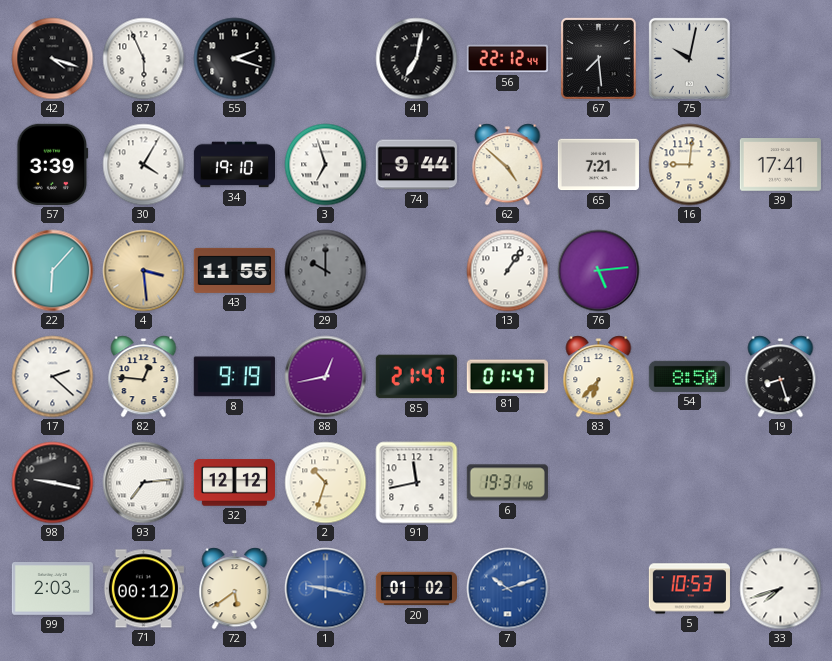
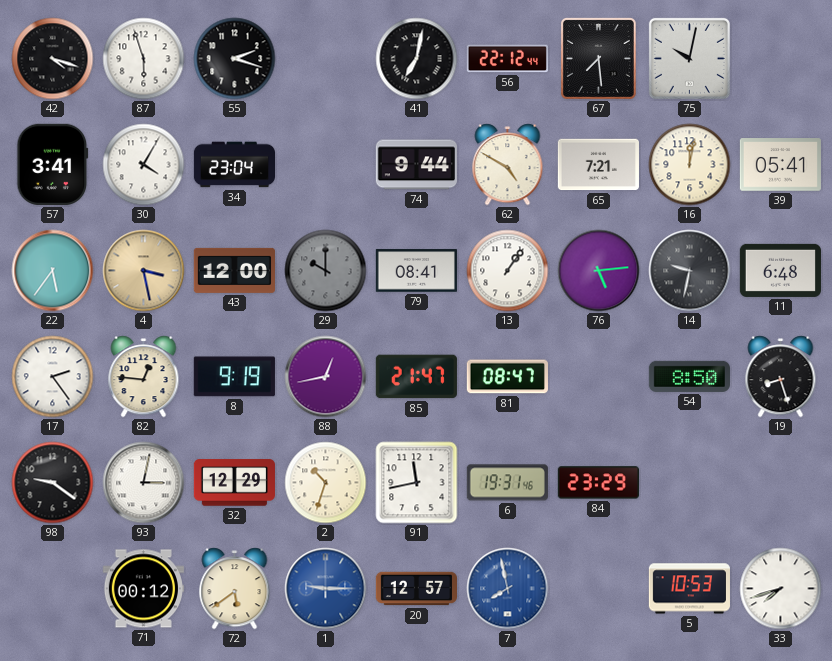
87: 5:56 -> 5:57
57: 3:39 -> 3:41
34: 19:10 -> 23:04
3: 6:57 -> none
62: 4:52 -> 4:50
16: 9:01 -> 12:02
39: 17:41 -> 05:41
22: 6:07 -> 5:36
4: 3:29 -> 3:28
43: 11:55 -> 12:00
79: none -> 08:41
14: none -> 9:32
11: none -> 6:48
17: 2:22 -> 2:24
81: 01:47 -> 08:47
83: 6:37 -> none
98: 9:17 -> 9:21
93: 7:14 -> 3:02
32: 12:12 -> 12:29
84: none -> 23:29
99: 2:03 -> none
1: 9:17 -> 9:15
20: 01:02 -> 12:57
7: 10:12 -> 7:58
